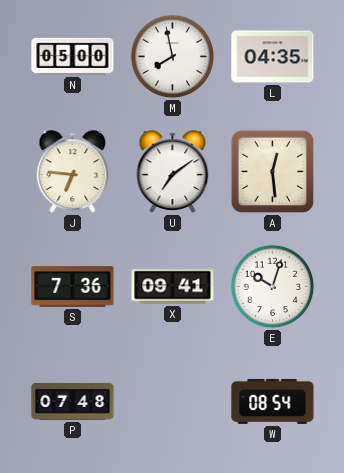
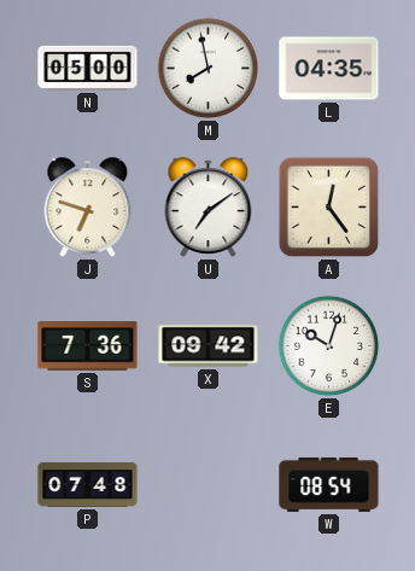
J: 6:46 -> 6:48
A: 12:29 -> 12:24
X: 09:41 -> 09:42
